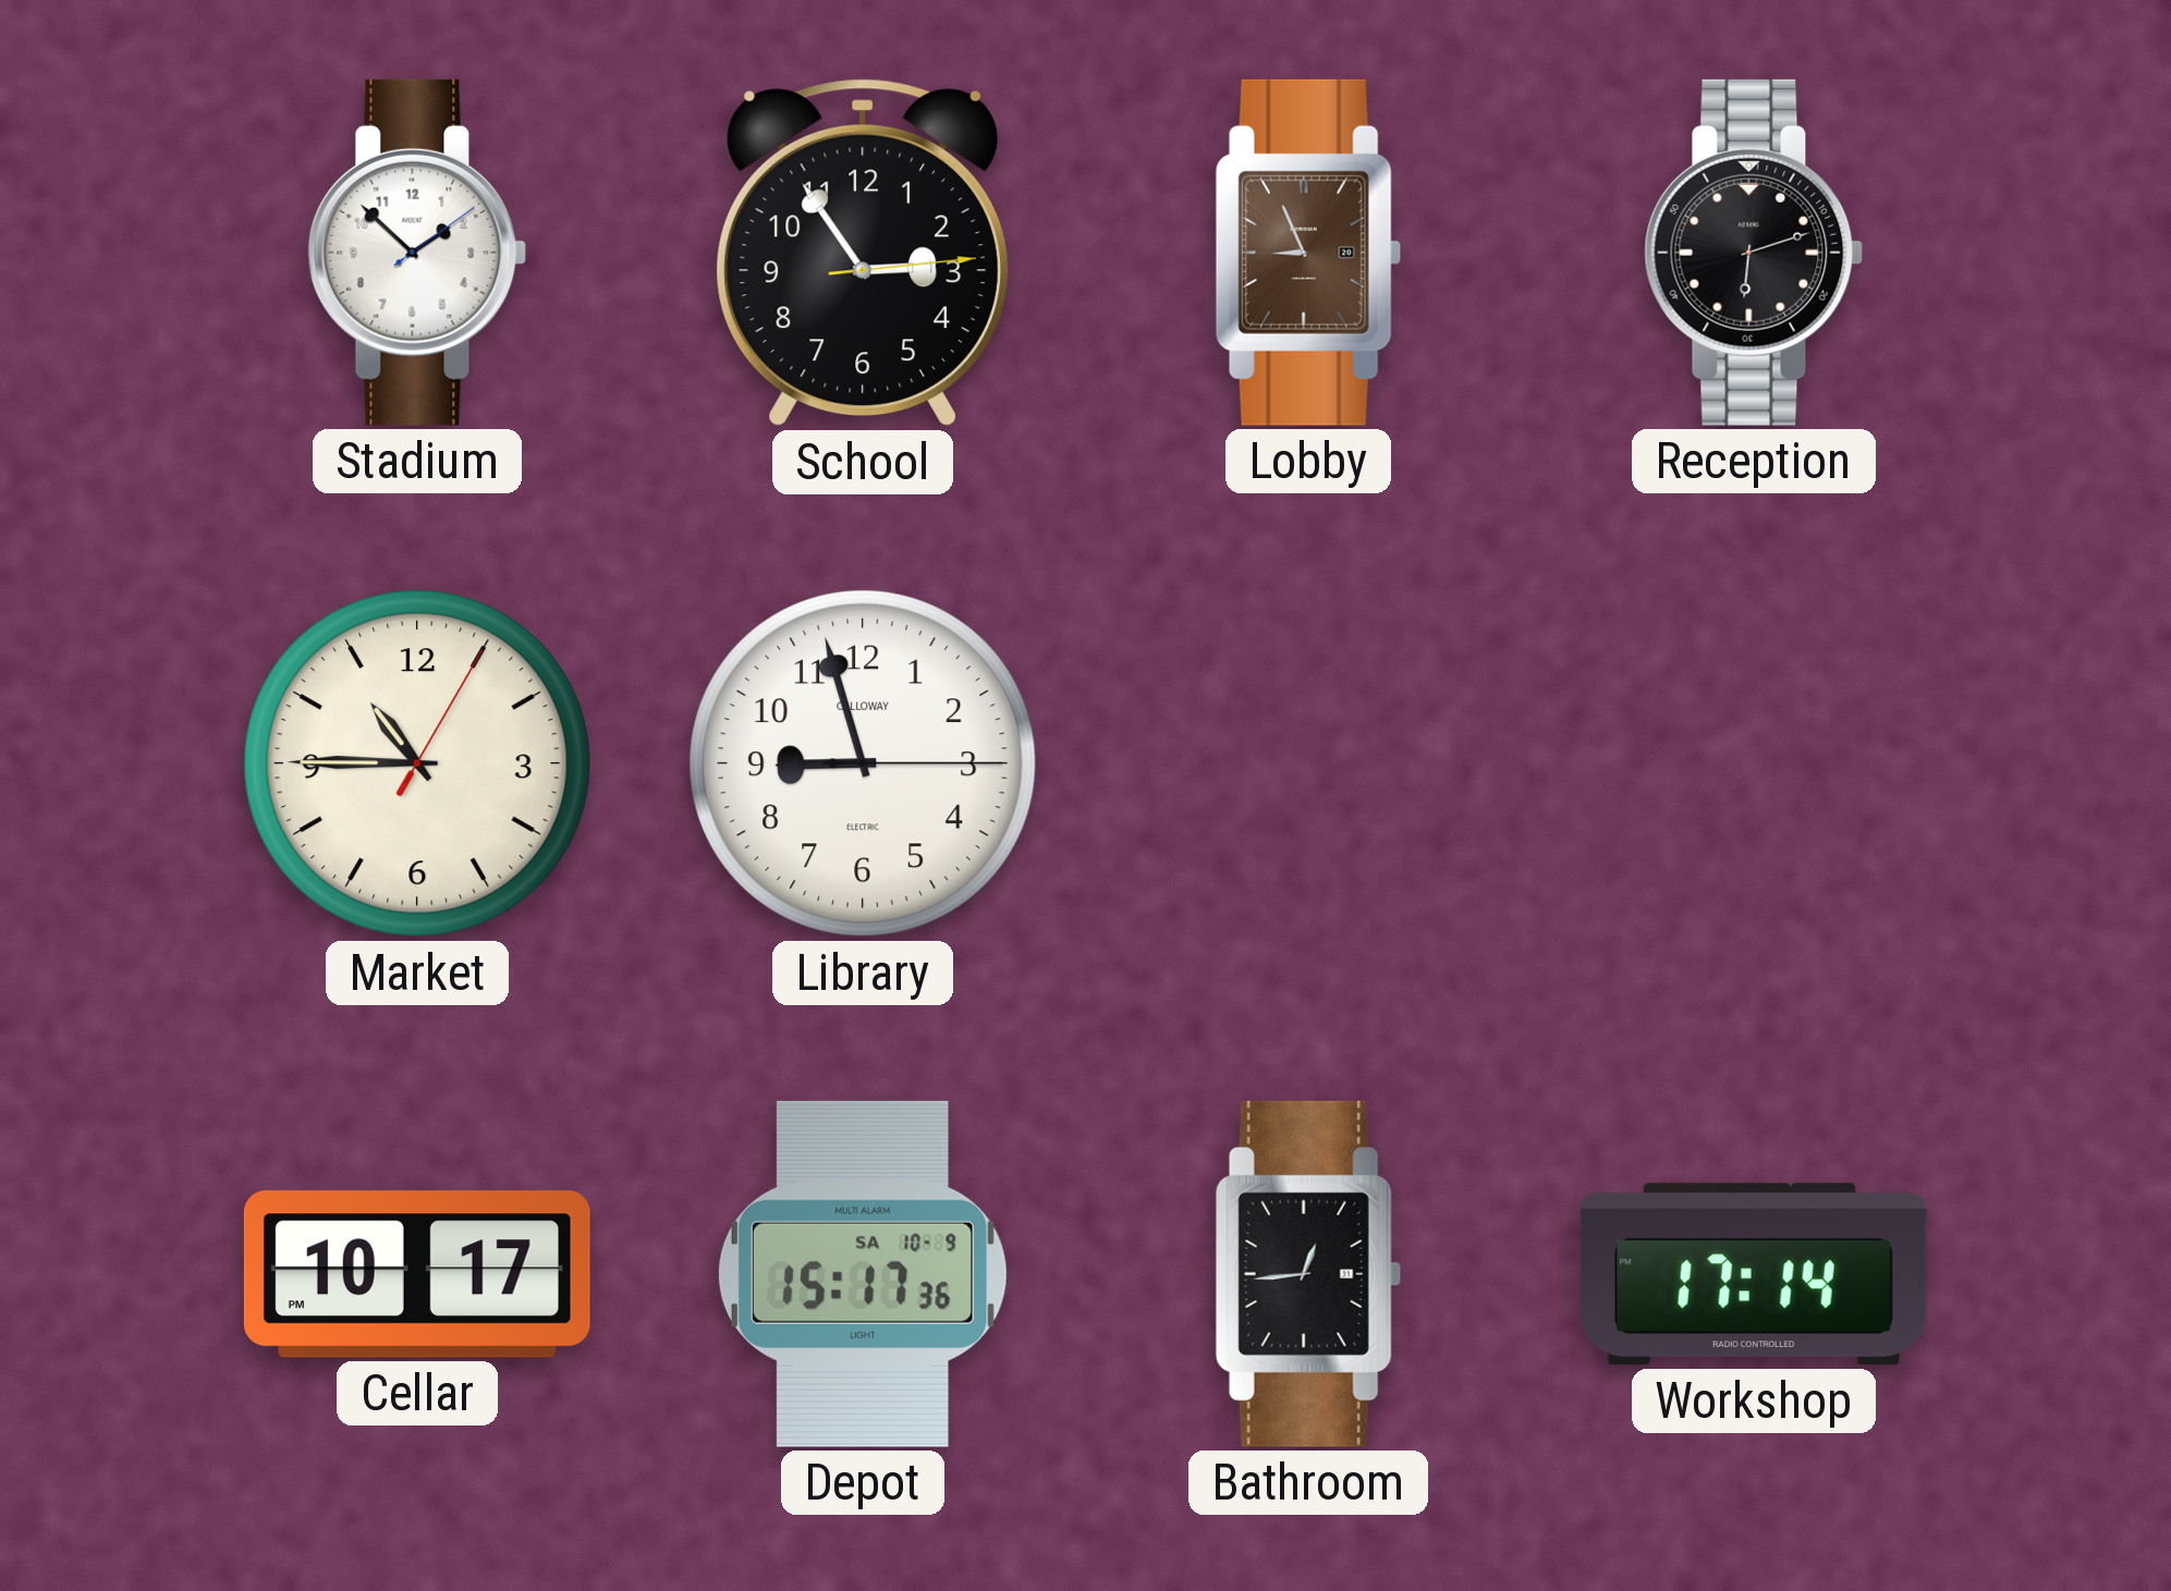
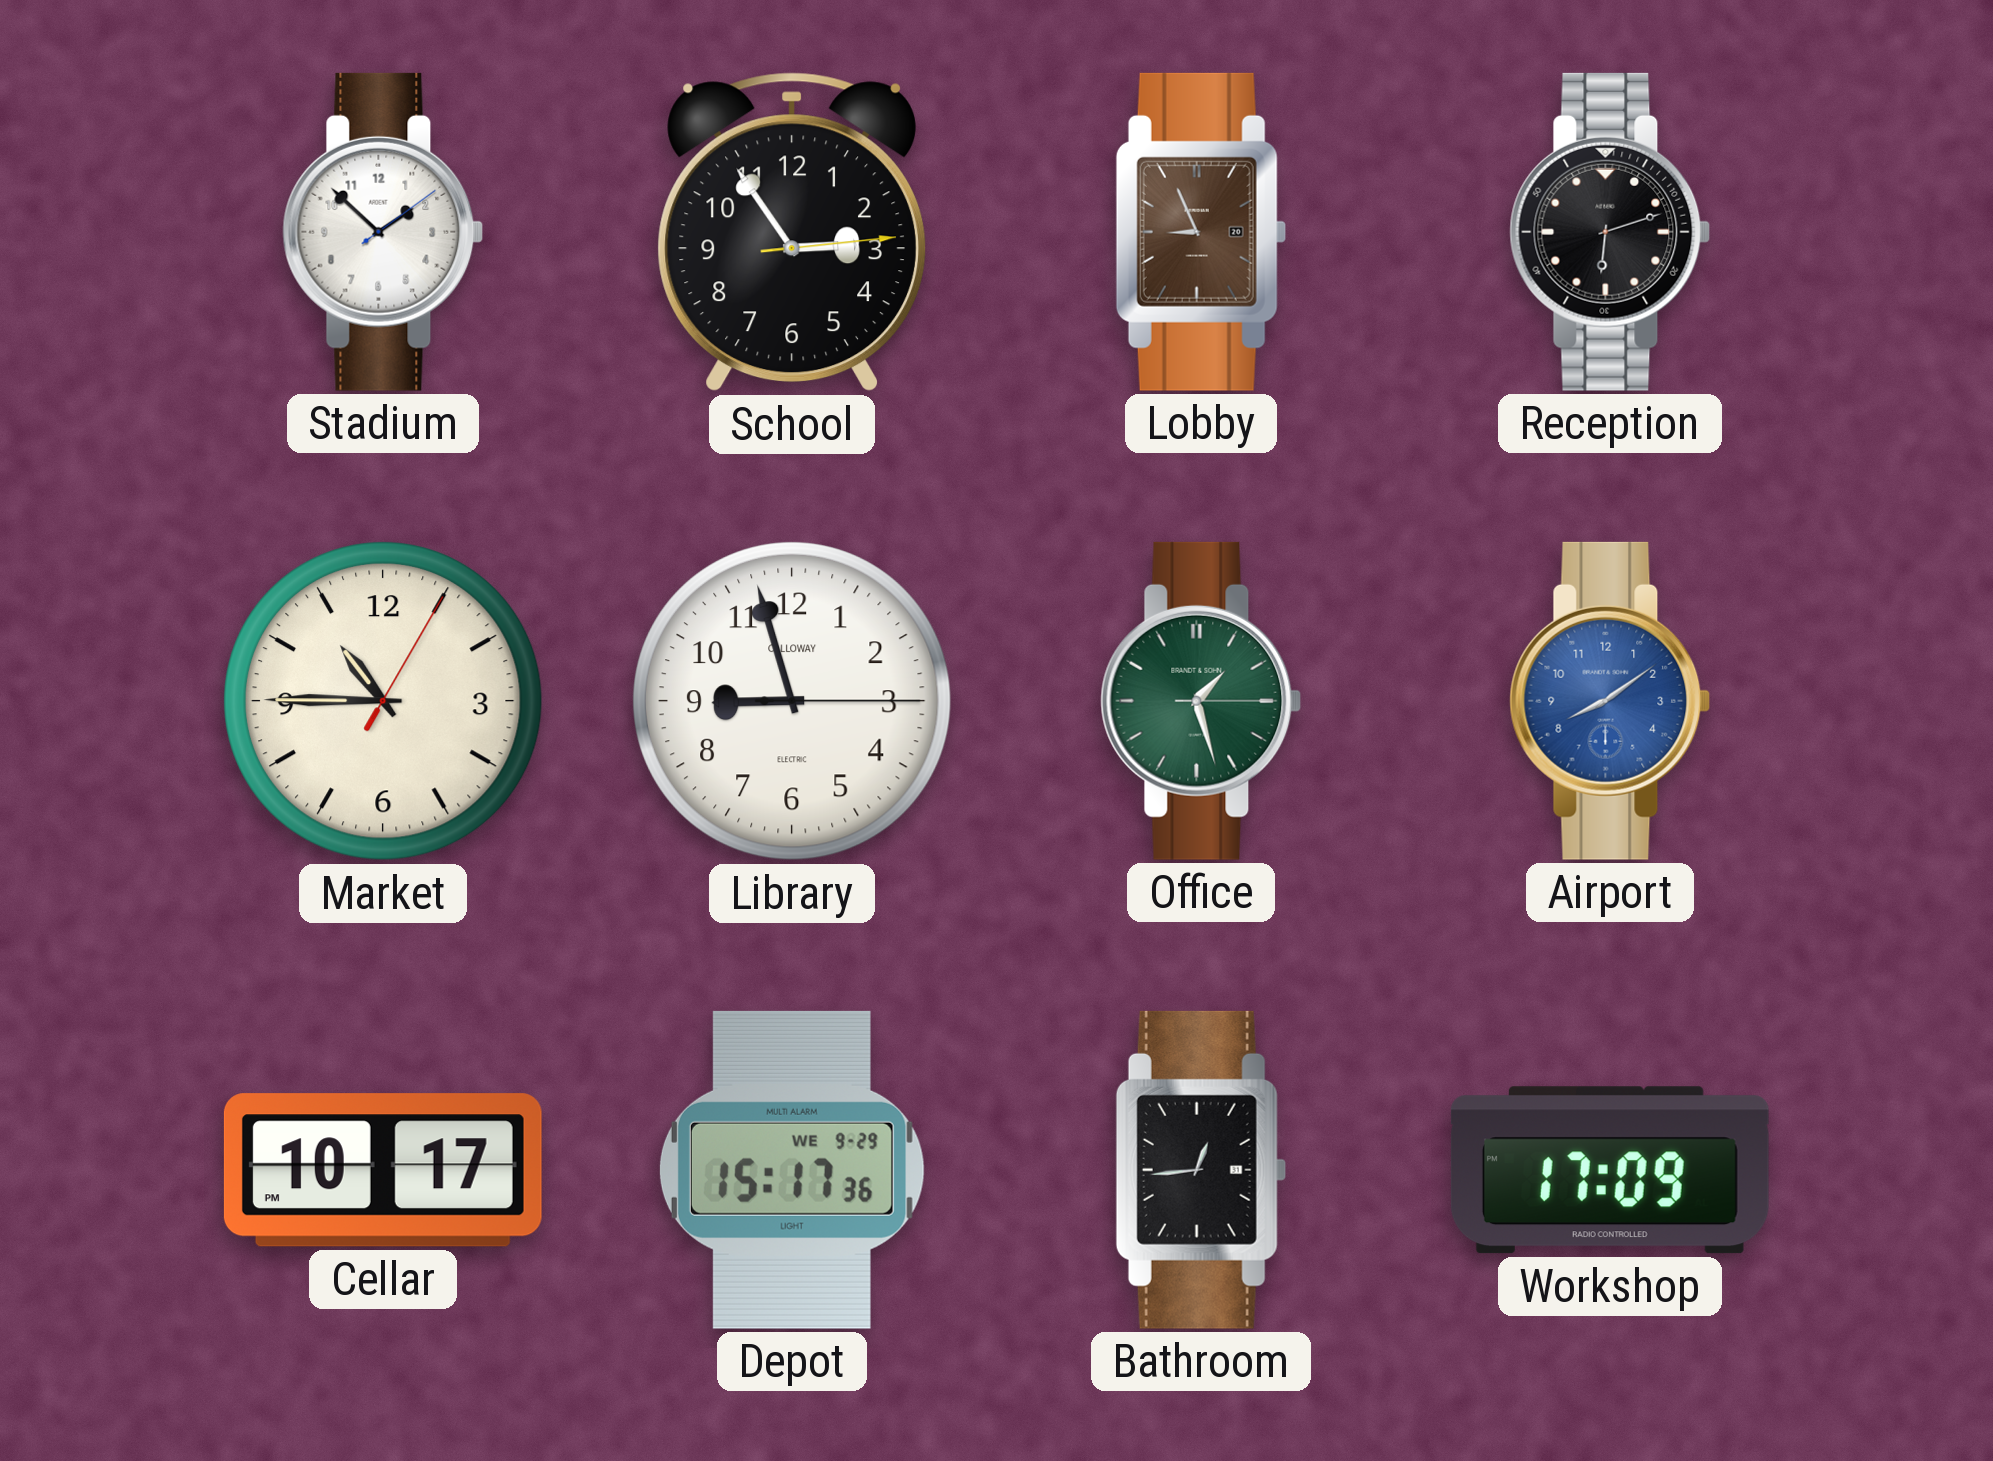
Office: none -> 1:27
Airport: none -> 8:09
Depot date: SA 10-9 -> WE 9-29
Workshop: 17:14 -> 17:09
